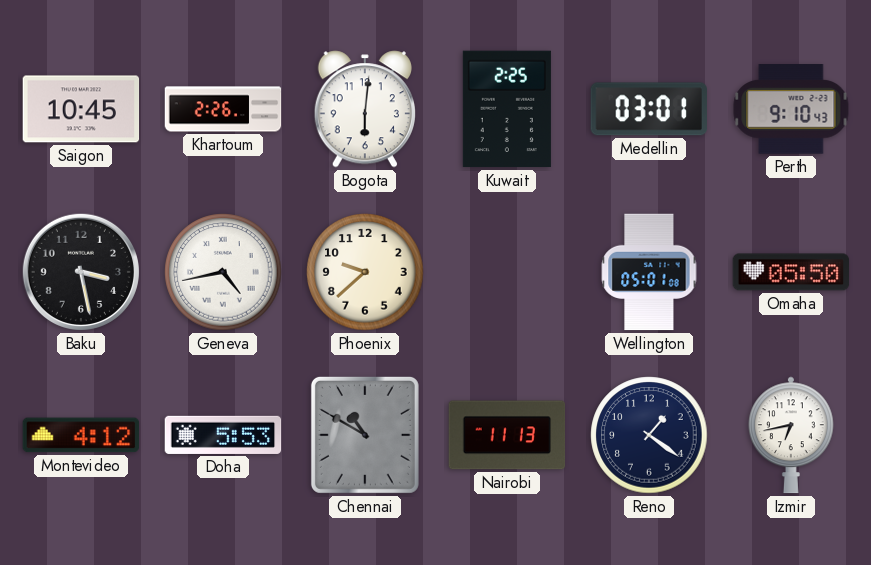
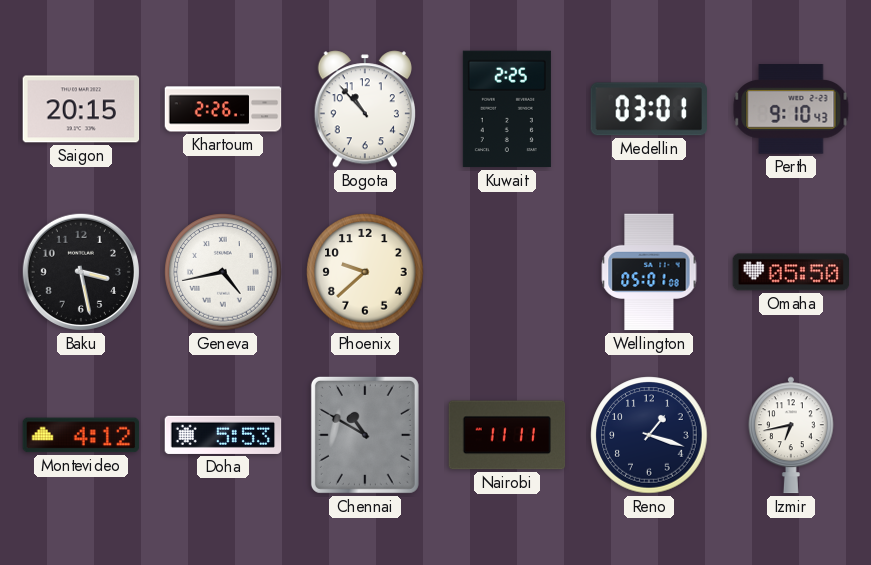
Saigon: 10:45 -> 20:15
Bogota: 6:01 -> 10:53
Nairobi: 11:13 -> 11:11
Reno: 1:21 -> 1:18
